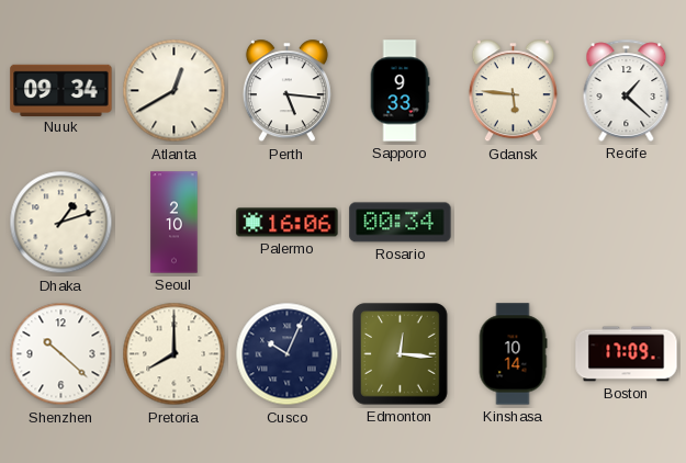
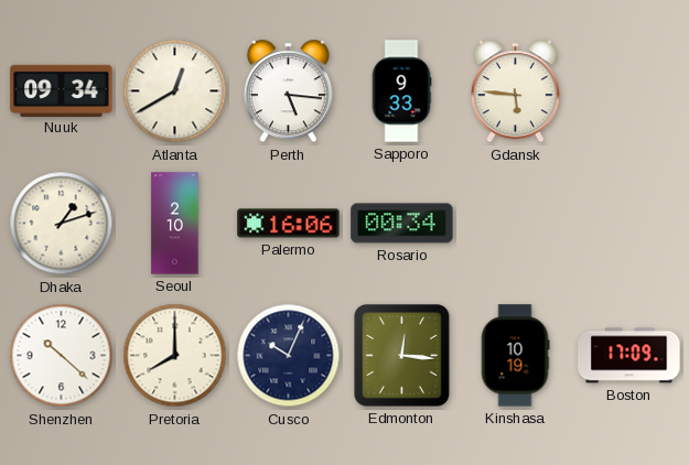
Recife: 1:22 -> none
Kinshasa: 10:14 -> 10:19
